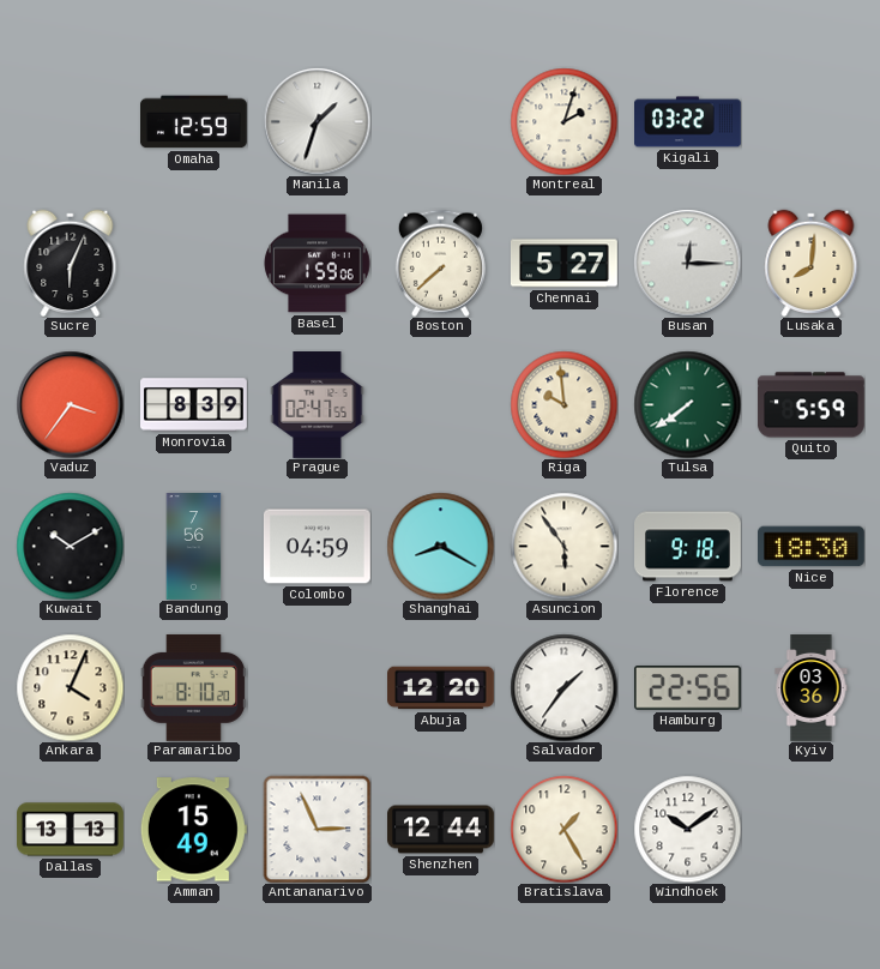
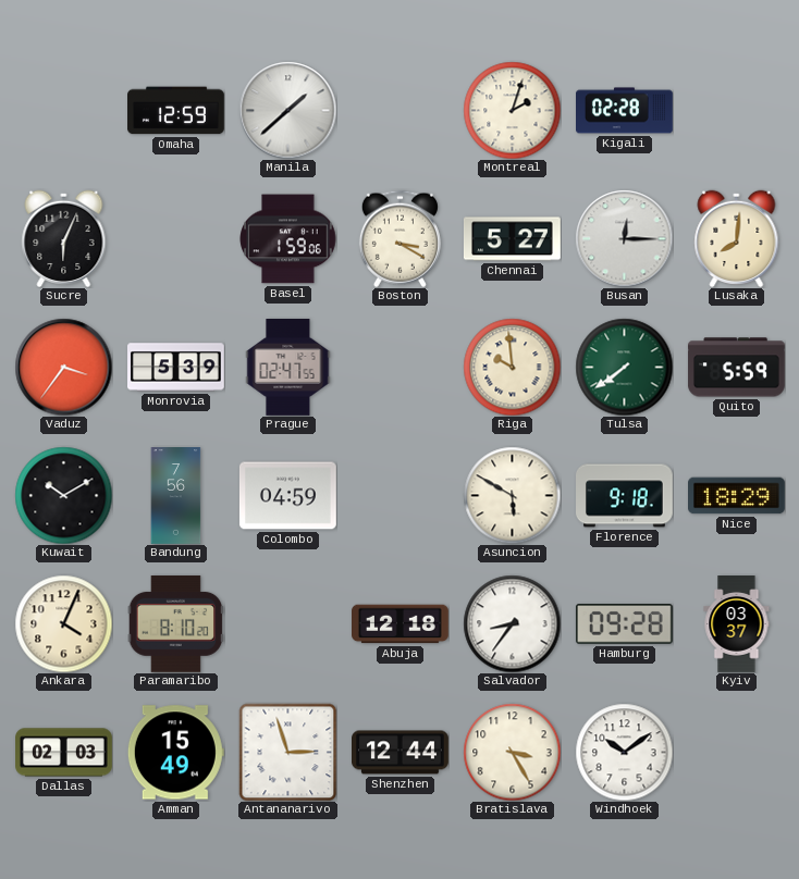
Manila: 1:33 -> 1:38
Kigali: 03:22 -> 02:28
Boston: 7:38 -> 3:20
Monrovia: 8:39 -> 5:39
Shanghai: 8:20 -> none
Asuncion: 5:54 -> 5:50
Nice: 18:30 -> 18:29
Abuja: 12:20 -> 12:18
Salvador: 1:36 -> 8:36
Hamburg: 22:56 -> 09:28
Kyiv: 03:36 -> 03:37
Dallas: 13:13 -> 02:03
Antananarivo: 2:56 -> 2:57
Bratislava: 1:25 -> 3:25
